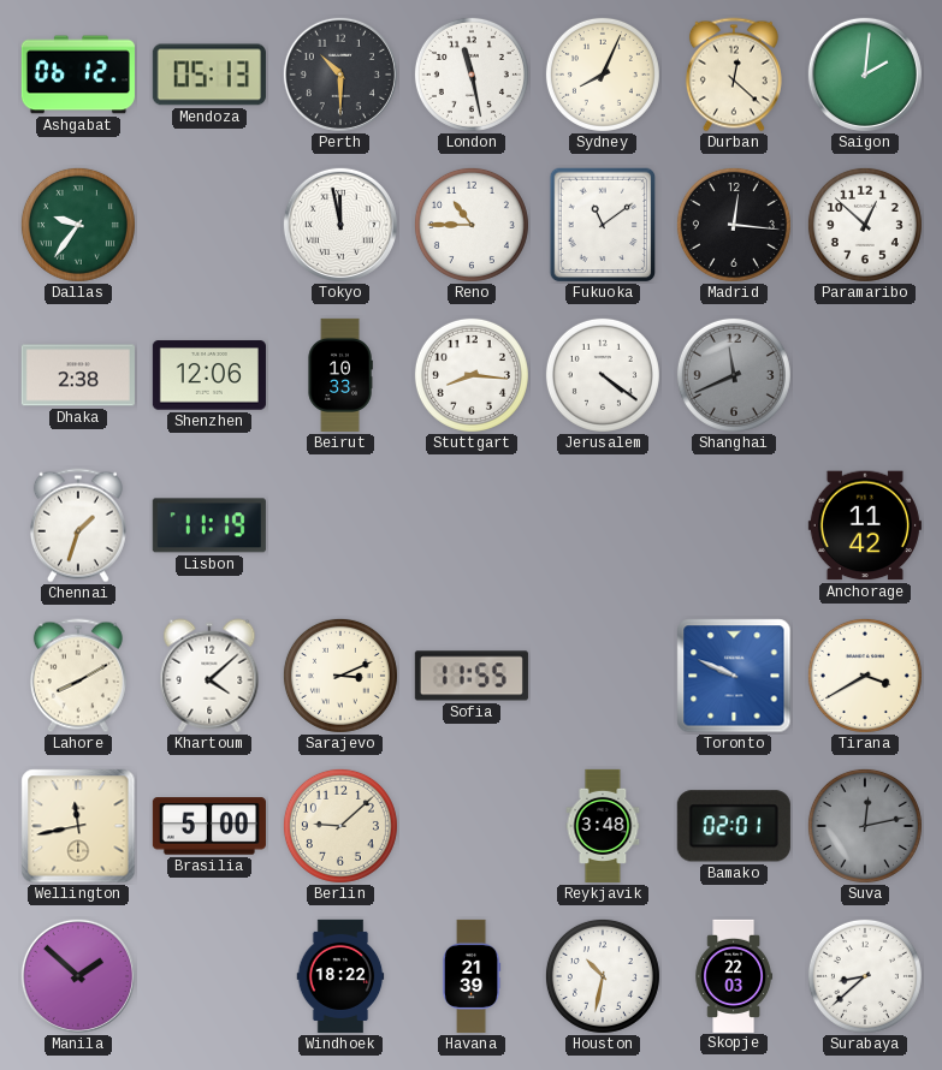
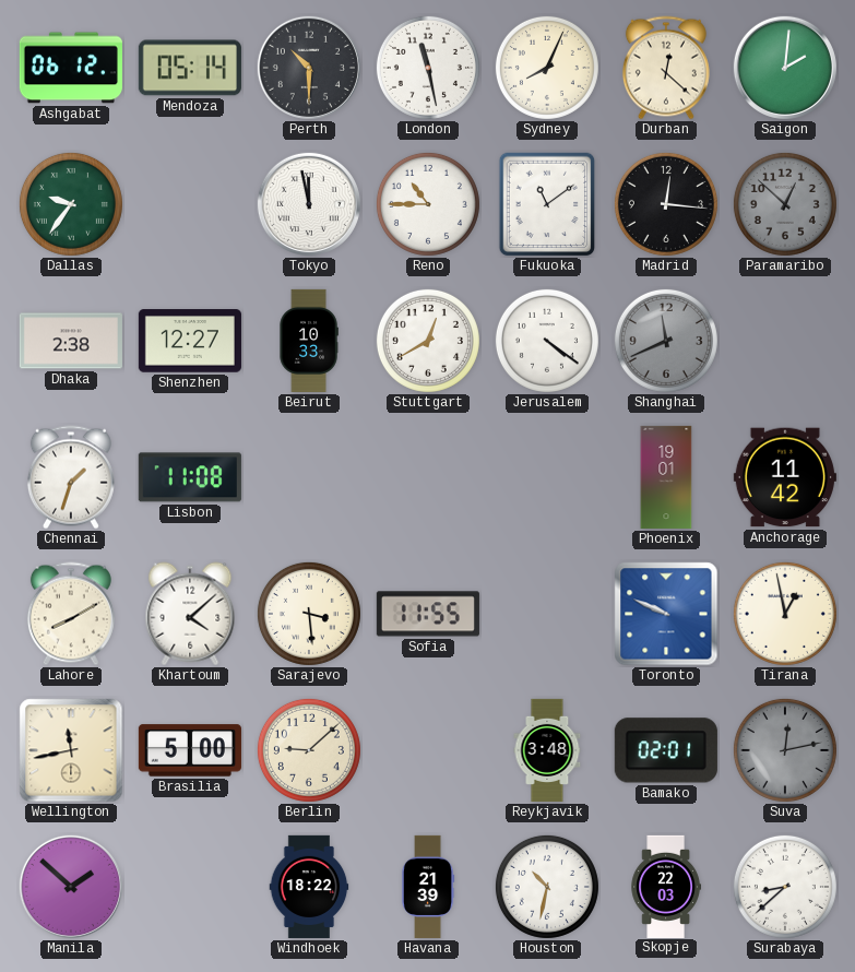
Mendoza: 05:13 -> 05:14
Paramaribo dial: white -> grey
Shenzhen: 12:06 -> 12:27
Stuttgart: 8:16 -> 12:40
Lisbon: 11:19 -> 11:08
Phoenix: none -> 19:01
Sarajevo: 3:11 -> 3:29
Tirana: 3:40 -> 12:58
